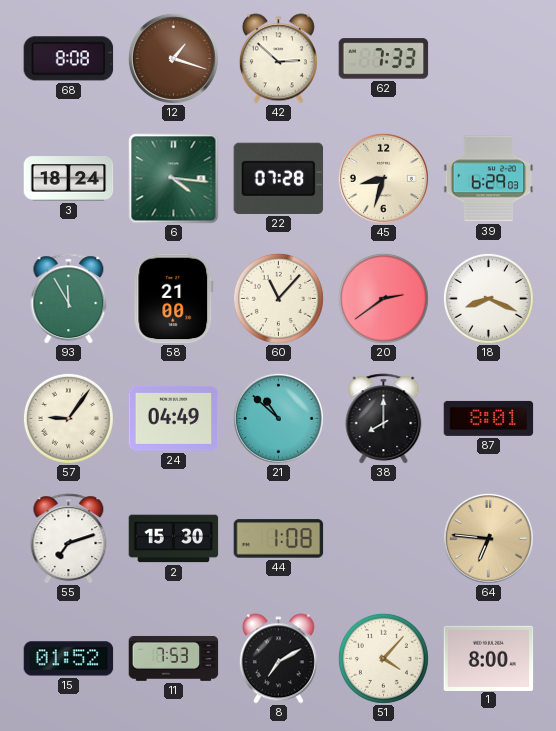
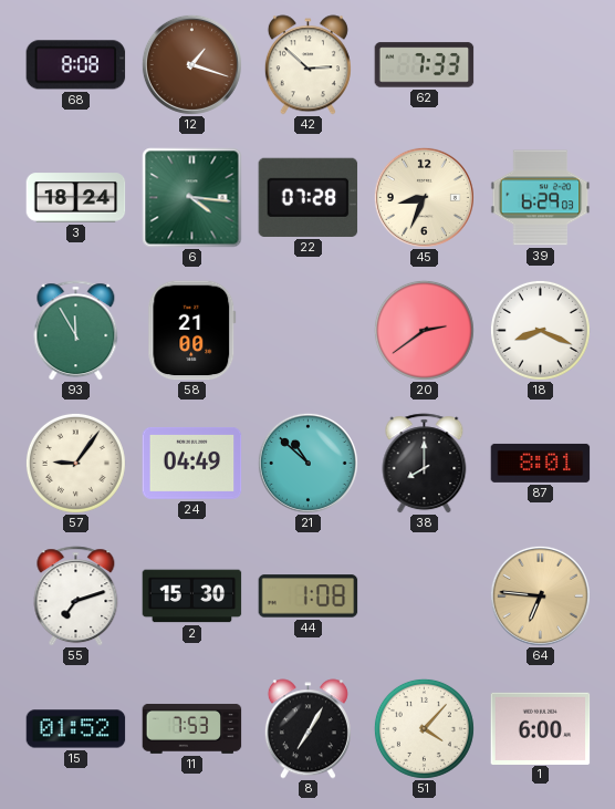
45: 8:33 -> 8:34
60: 11:07 -> none
8: 7:10 -> 7:05
1: 8:00 -> 6:00
